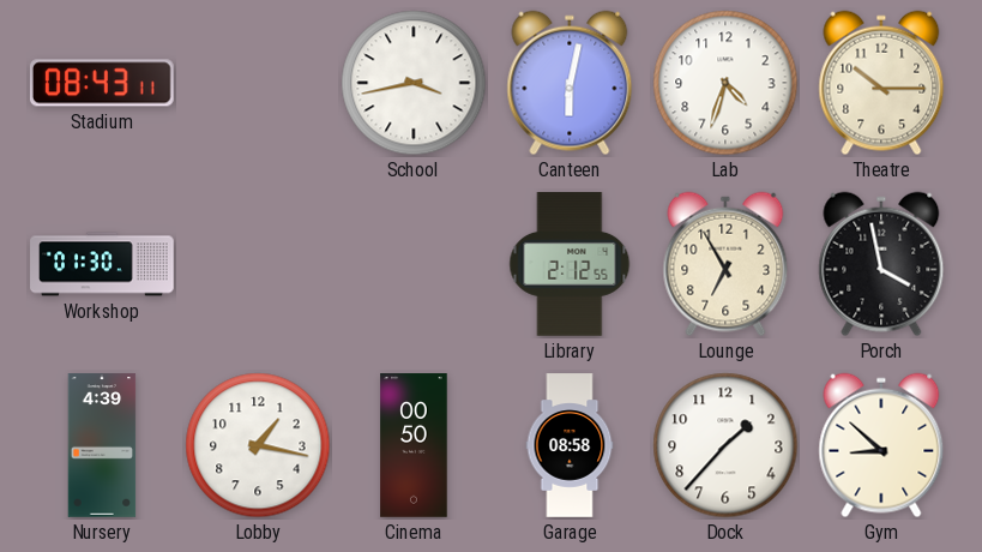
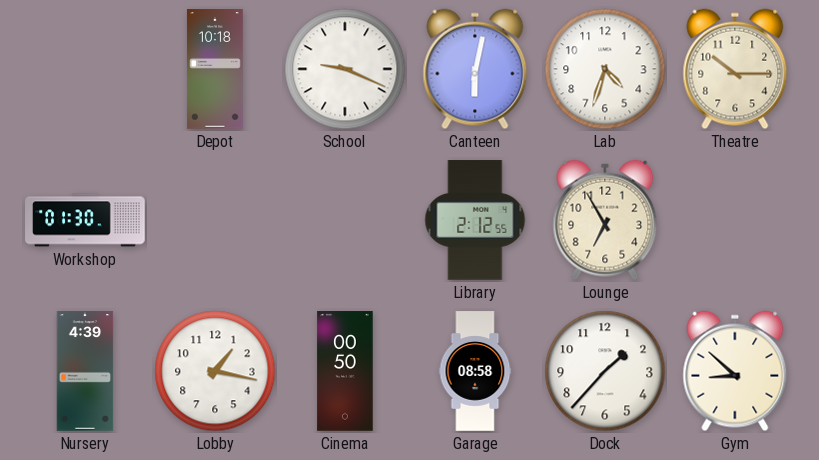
Stadium: 08:43 -> none
Depot: none -> 10:18
School: 3:43 -> 9:19
Porch: 3:58 -> none
